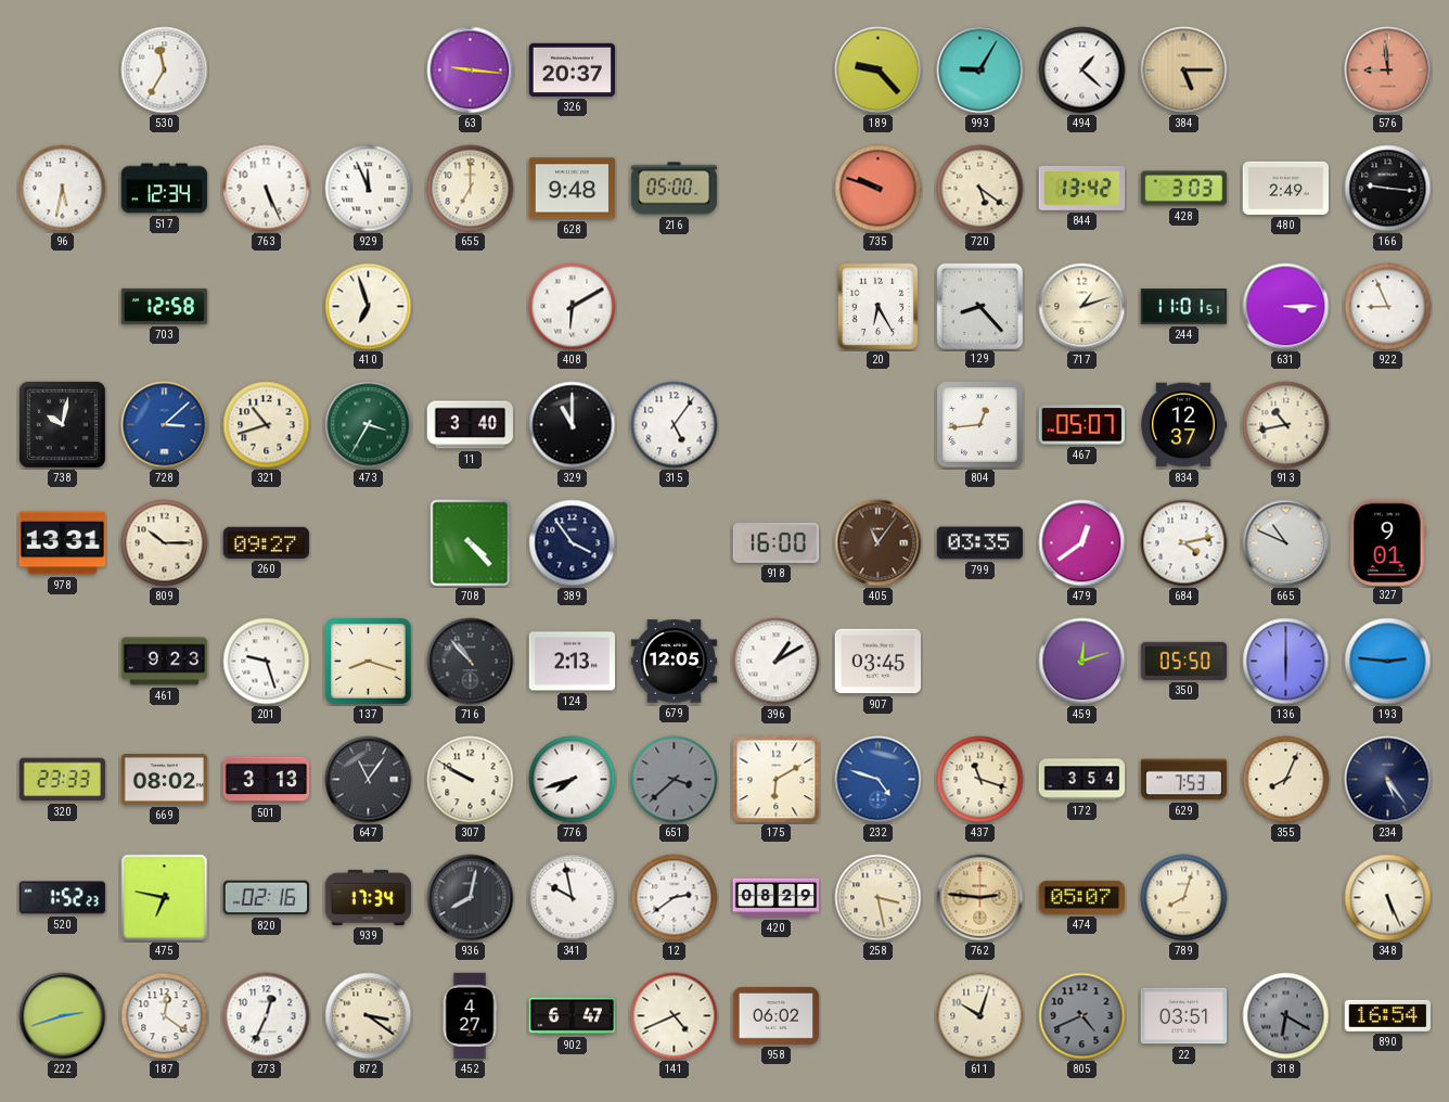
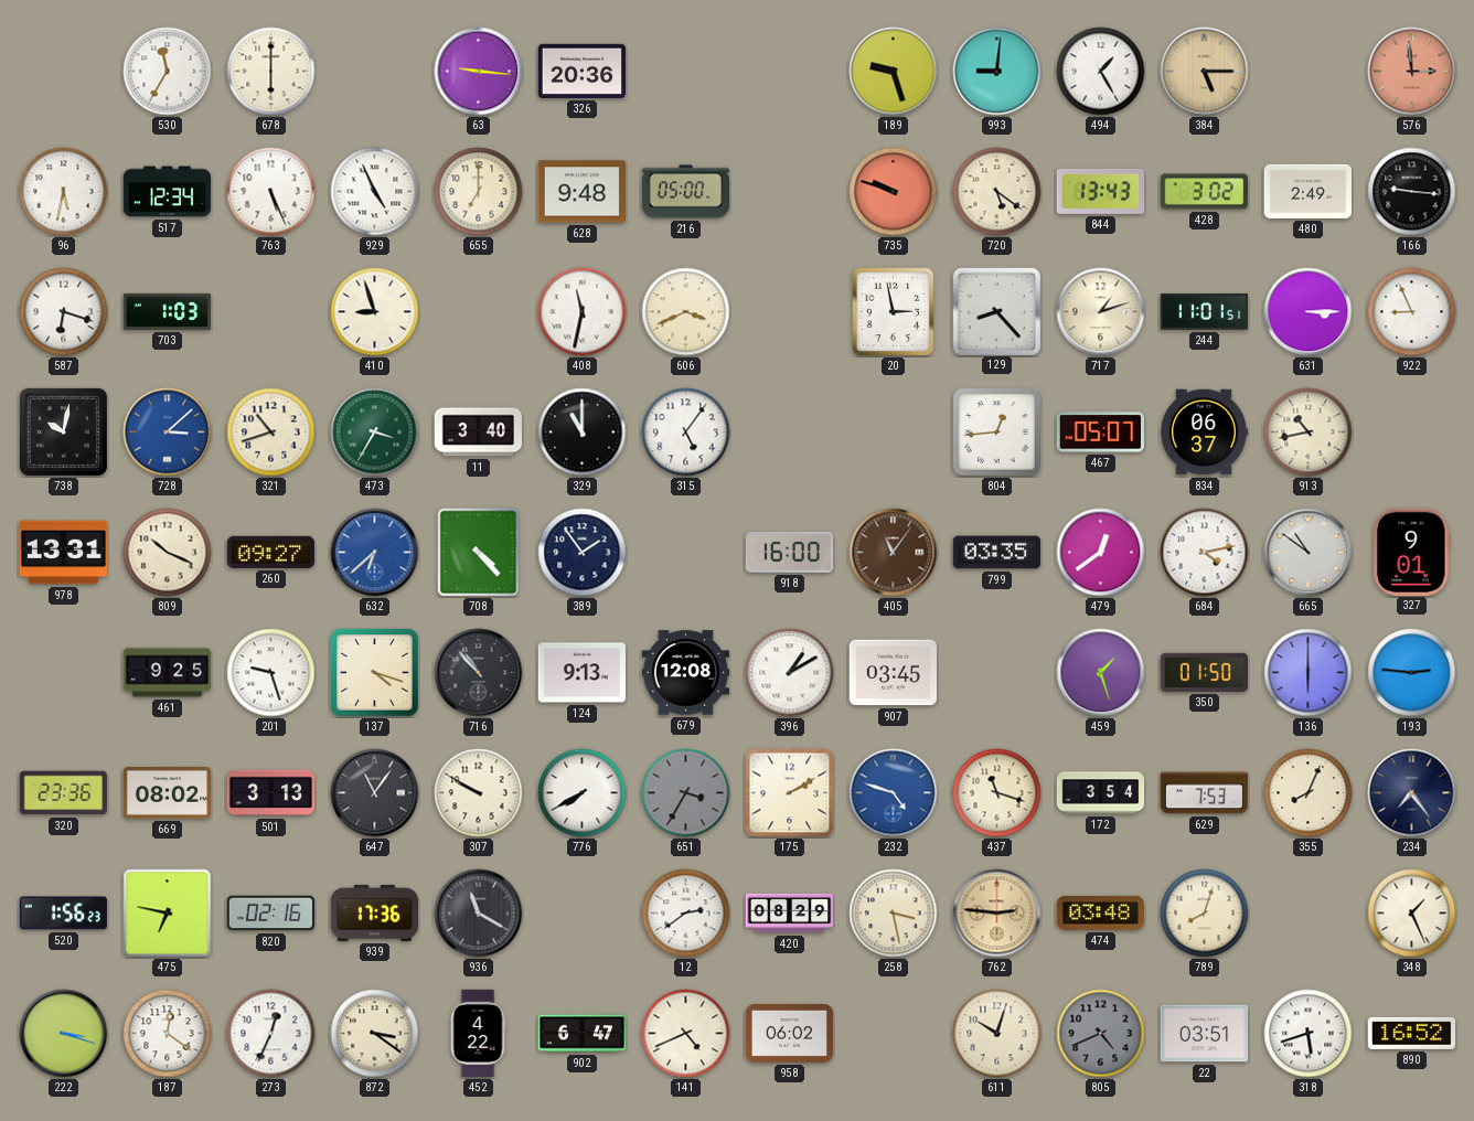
678: none -> 6:00
326: 20:37 -> 20:36
189: 9:23 -> 9:27
993: 9:05 -> 9:01
494: 1:22 -> 1:25
576: 8:59 -> 2:59
929: 11:56 -> 4:56
844: 13:42 -> 13:43
428: 3:03 -> 3:02
587: none -> 6:18
703: 12:58 -> 1:03
410: 6:57 -> 8:57
408: 6:10 -> 11:32
606: none -> 3:41
20: 6:25 -> 2:58
834: 12:37 -> 06:37
809: 10:15 -> 10:19
632: none -> 6:38
389: 3:54 -> 1:54
665: 10:49 -> 10:51
461: 9:23 -> 9:25
137: 8:18 -> 4:18
124: 2:13 -> 9:13
679: 12:05 -> 12:08
459: 12:12 -> 1:27
350: 05:50 -> 01:50
320: 23:33 -> 23:36
776: 7:42 -> 7:40
651: 3:38 -> 3:35
175: 6:10 -> 2:10
234: 5:24 -> 7:24
520: 1:52 -> 1:56
939: 17:34 -> 17:36
936: 8:02 -> 11:20
341: 9:58 -> none
474: 05:07 -> 03:48
348: 5:26 -> 1:26
222: 2:42 -> 3:18
452: 4:27 -> 4:22
318: 6:20 -> 5:42
318 dial: grey -> white
890: 16:54 -> 16:52
